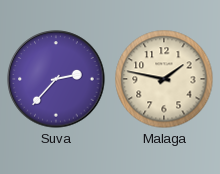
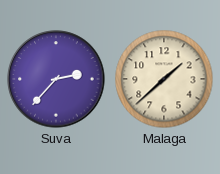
Malaga: 1:47 -> 1:38
